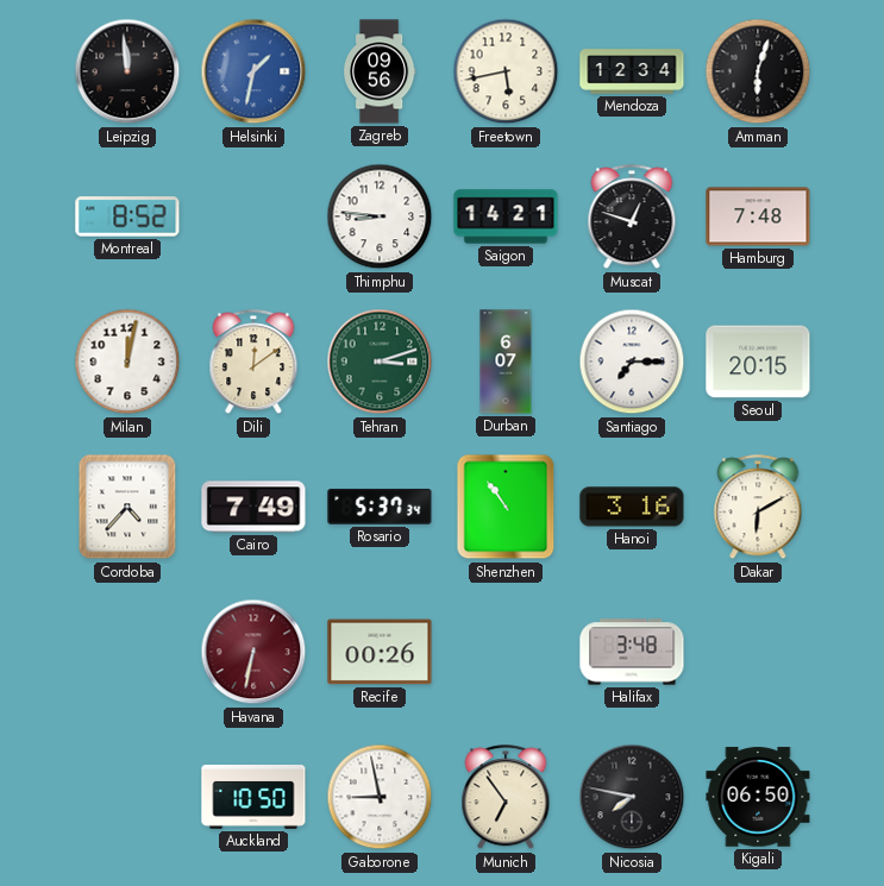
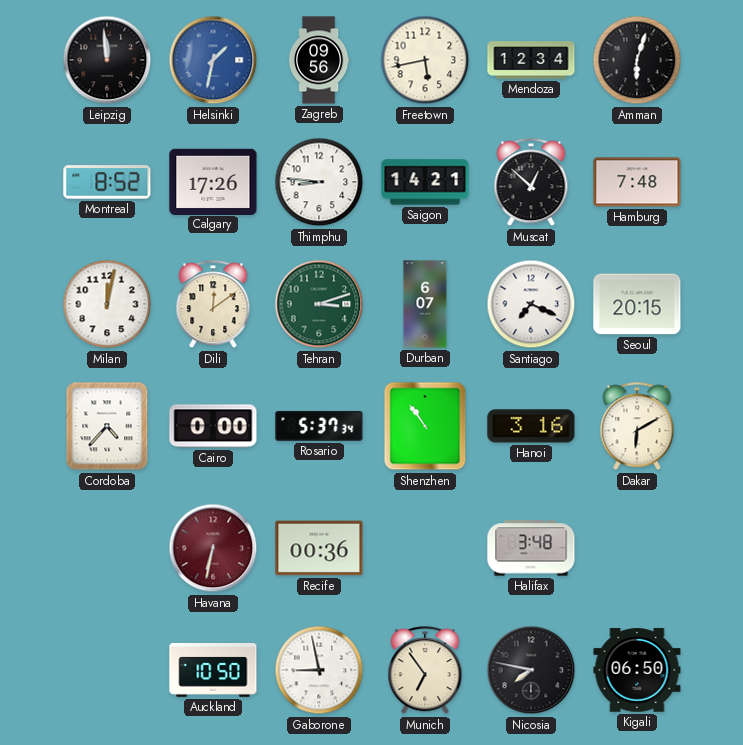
Calgary: none -> 17:26
Muscat: 12:48 -> 12:52
Santiago: 7:15 -> 7:19
Cairo: 7:49 -> 0:00
Recife: 00:26 -> 00:36
